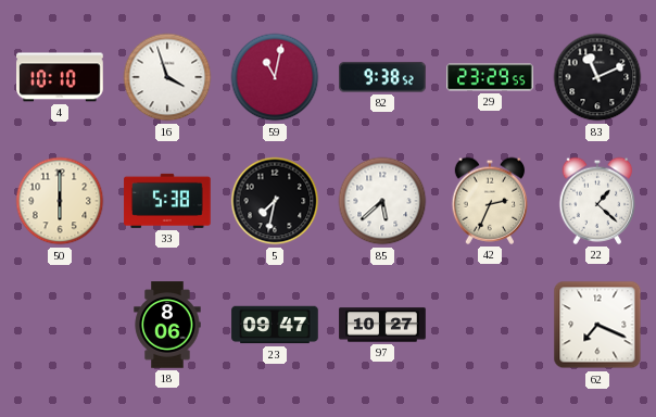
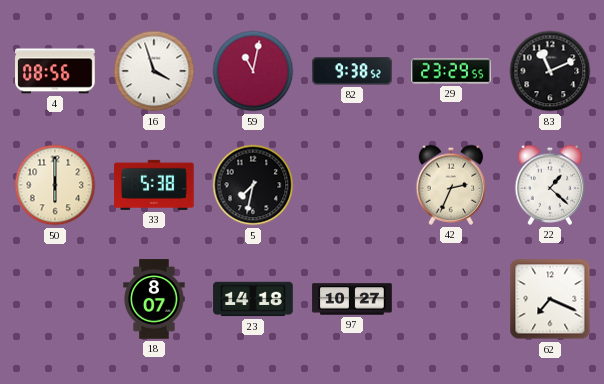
4: 10:10 -> 08:56
85: 5:38 -> none
18: 8:06 -> 8:07
23: 09:47 -> 14:18
